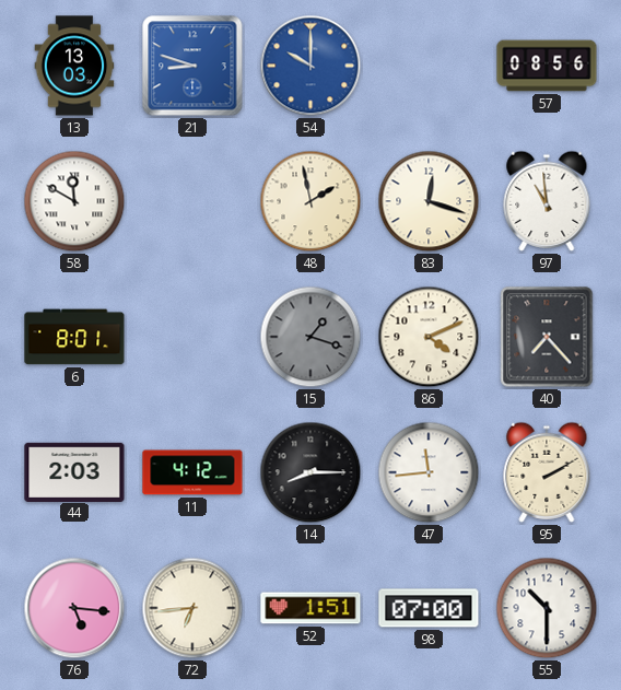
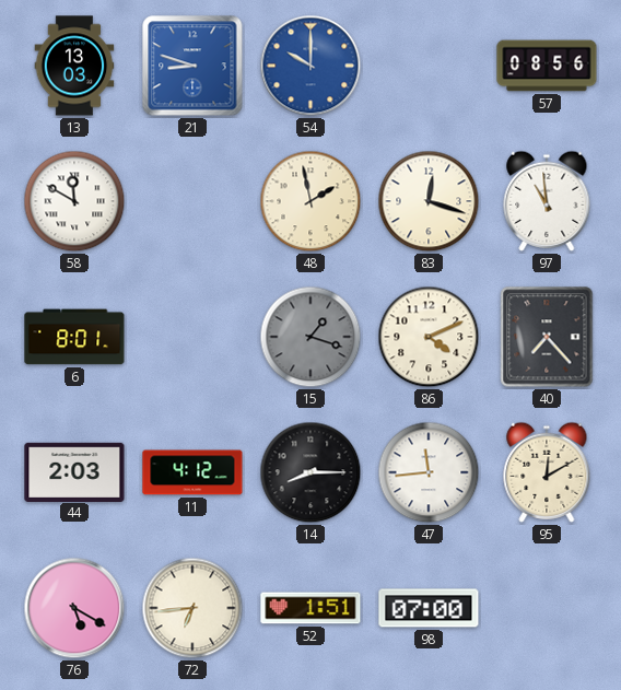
95: 2:10 -> 12:10
76: 5:16 -> 5:20
55: 10:30 -> none
